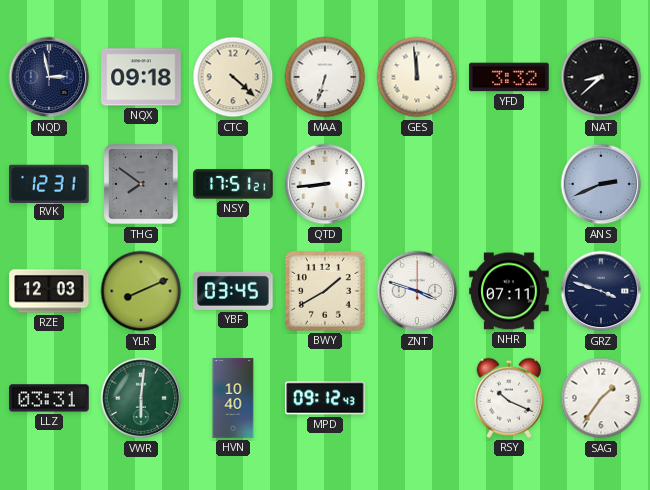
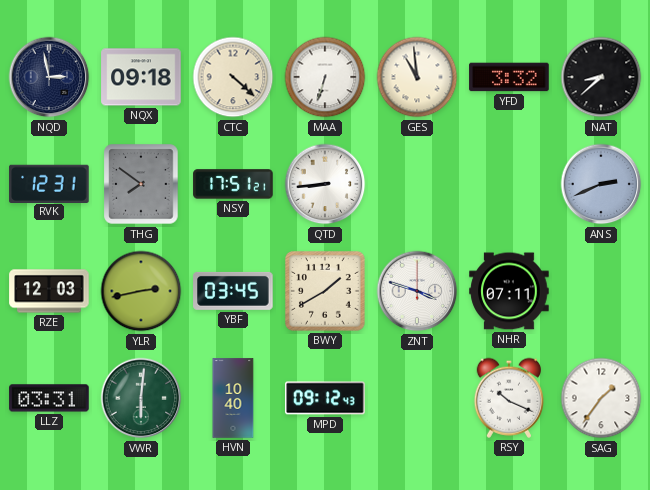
GES: 11:59 -> 10:59
YLR: 8:11 -> 2:43
GRZ: 3:48 -> none
